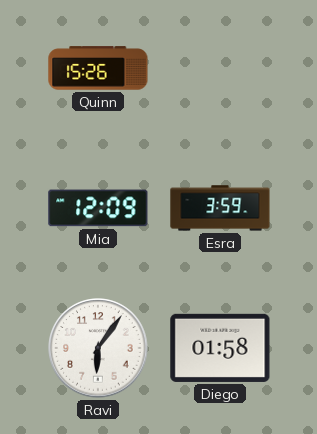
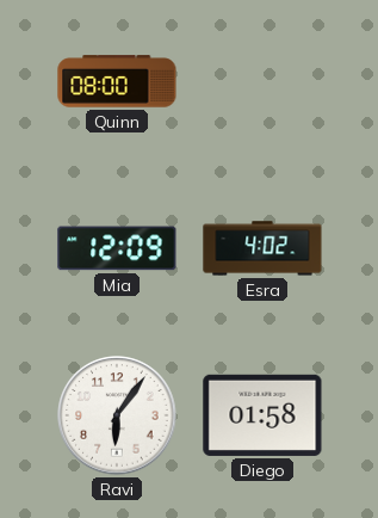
Quinn: 15:26 -> 08:00
Esra: 3:59 -> 4:02
